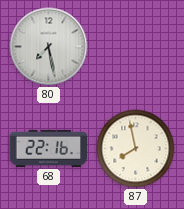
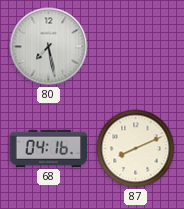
68: 22:16 -> 04:16
87: 7:58 -> 8:11
